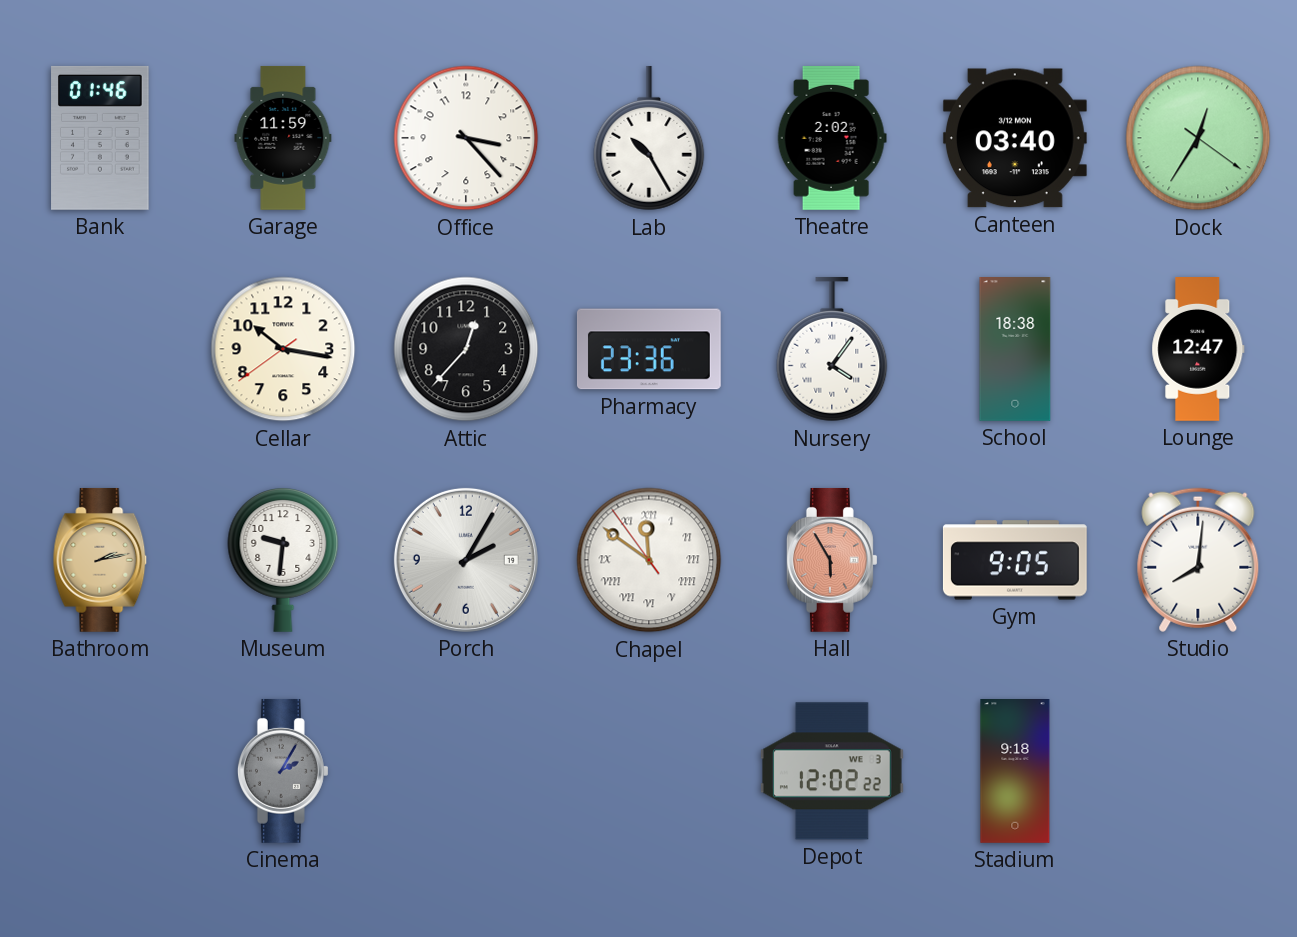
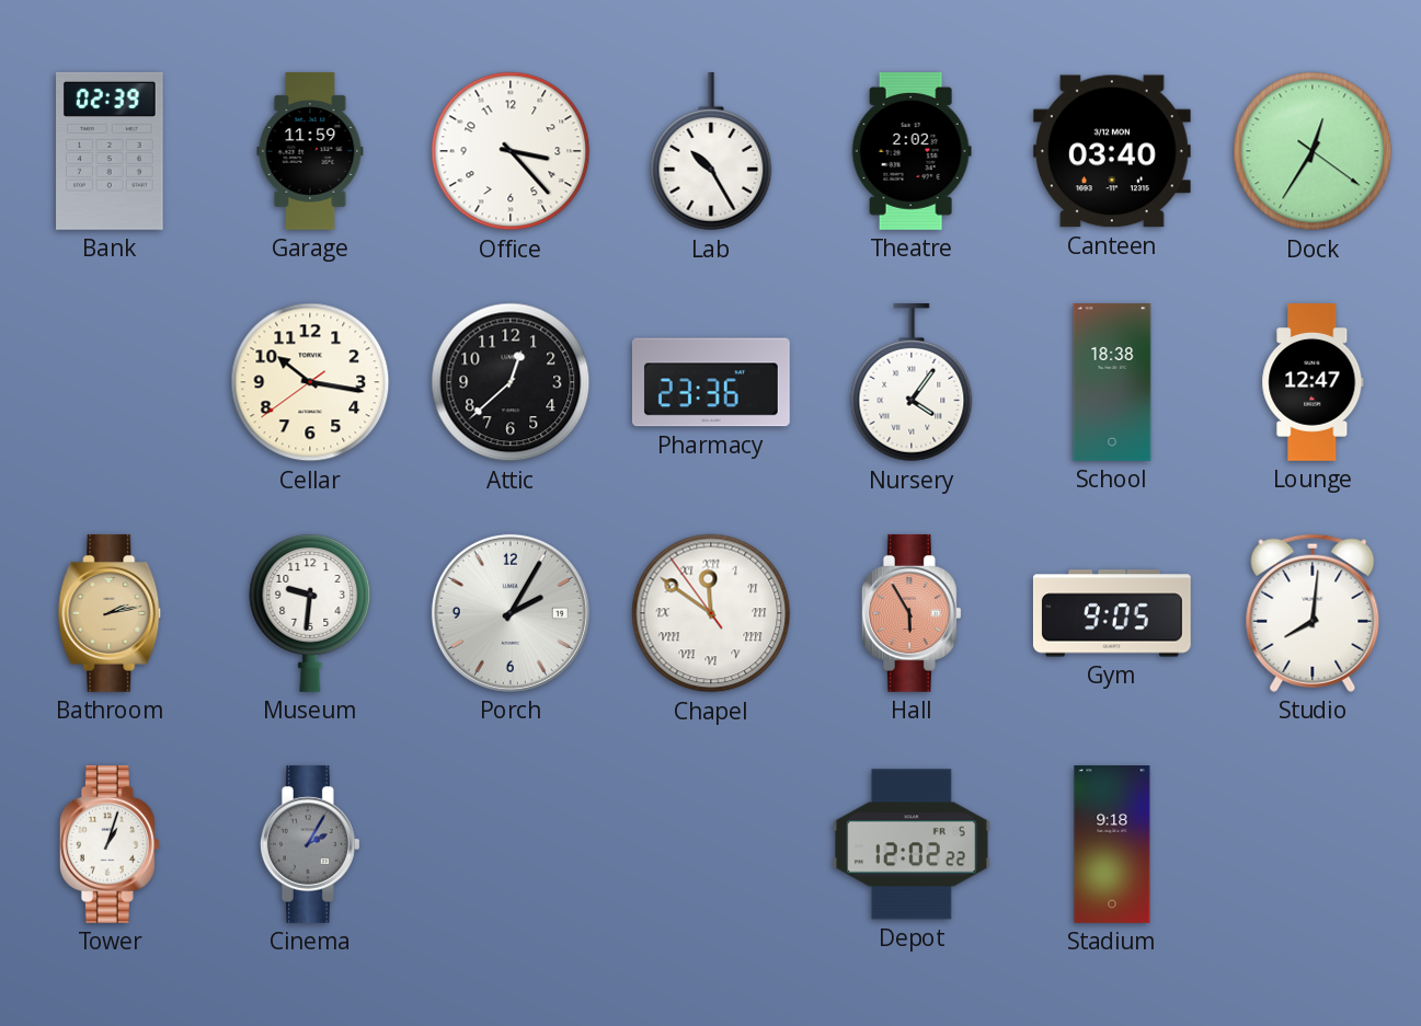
Bank: 01:46 -> 02:39
Attic: 12:37 -> 12:38
Tower: none -> 1:03
Depot date: WE 3 -> FR 5
